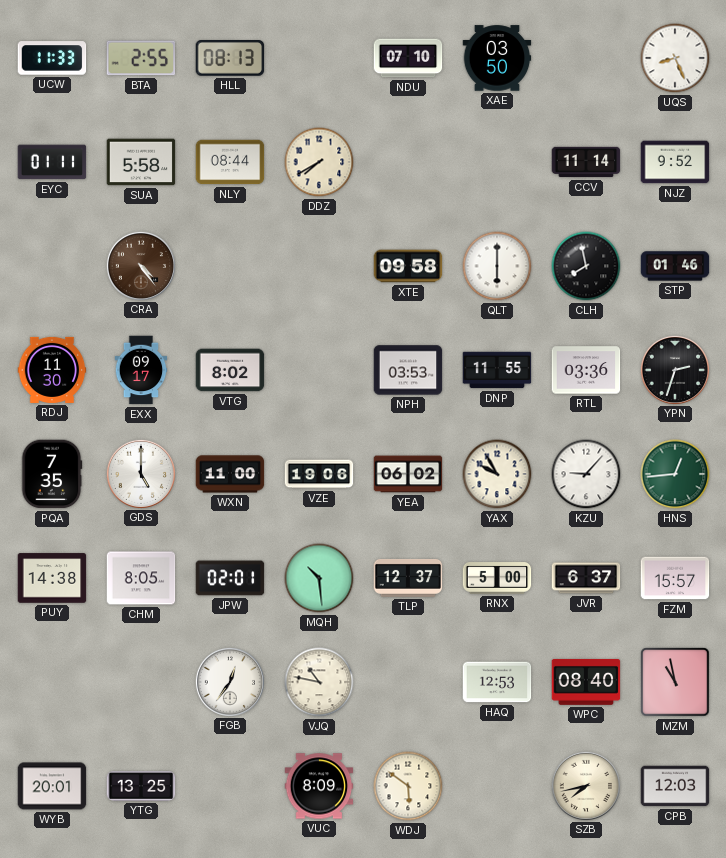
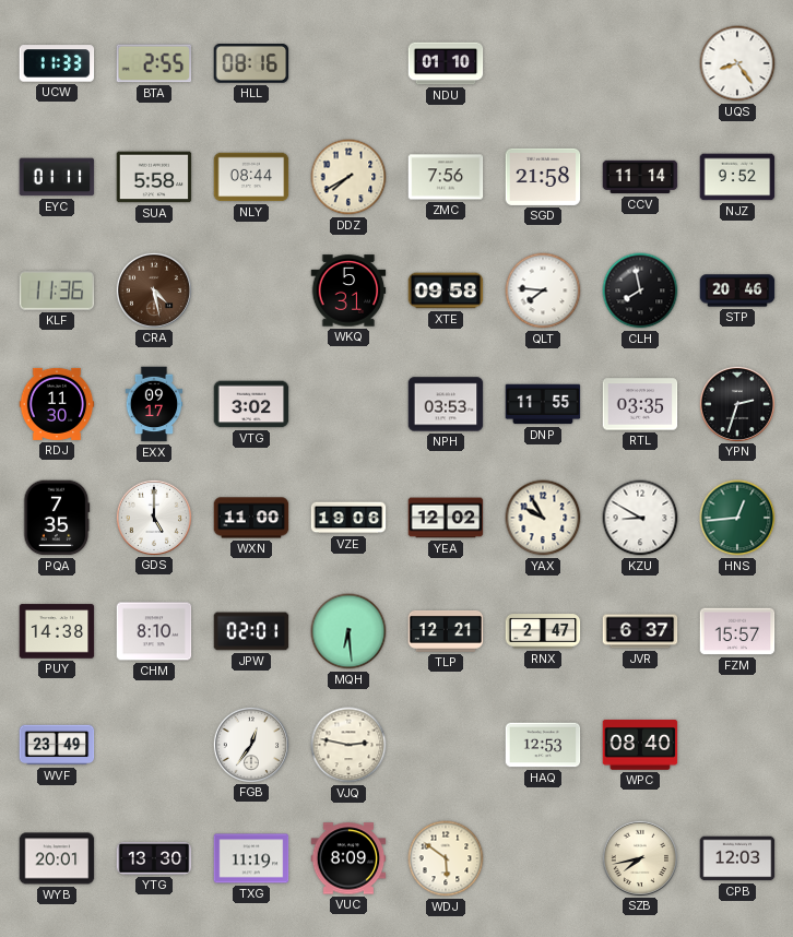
HLL: 08:13 -> 08:16
NDU: 07:10 -> 01:10
XAE: 03:50 -> none
UQS: 8:26 -> 8:24
ZMC: none -> 7:56
SGD: none -> 21:58
KLF: none -> 11:36
CRA: 4:24 -> 4:28
WKQ: none -> 5:31
QLT: 6:00 -> 7:46
STP: 01:46 -> 20:46
VTG: 8:02 -> 3:02
RTL: 03:36 -> 03:35
YEA: 06:02 -> 12:02
KZU: 9:07 -> 8:50
CHM: 8:05 -> 8:10
MQH: 10:29 -> 6:29
TLP: 12:37 -> 12:21
RNX: 5:00 -> 2:47
WVF: none -> 23:49
VJQ: 10:47 -> 2:47
MZM: 10:58 -> none
YTG: 13:25 -> 13:30
TXG: none -> 11:19
